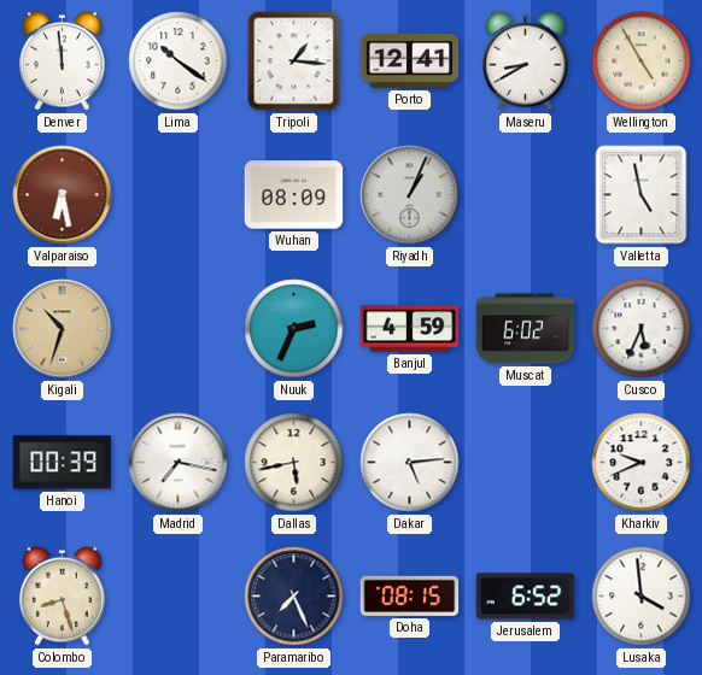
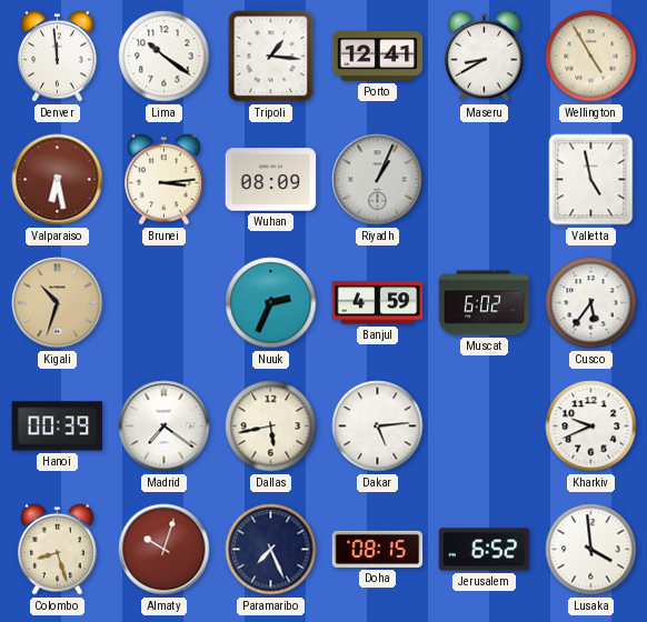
Brunei: none -> 3:14
Cusco: 5:34 -> 5:36
Madrid: 7:17 -> 7:21
Almaty: none -> 10:03
